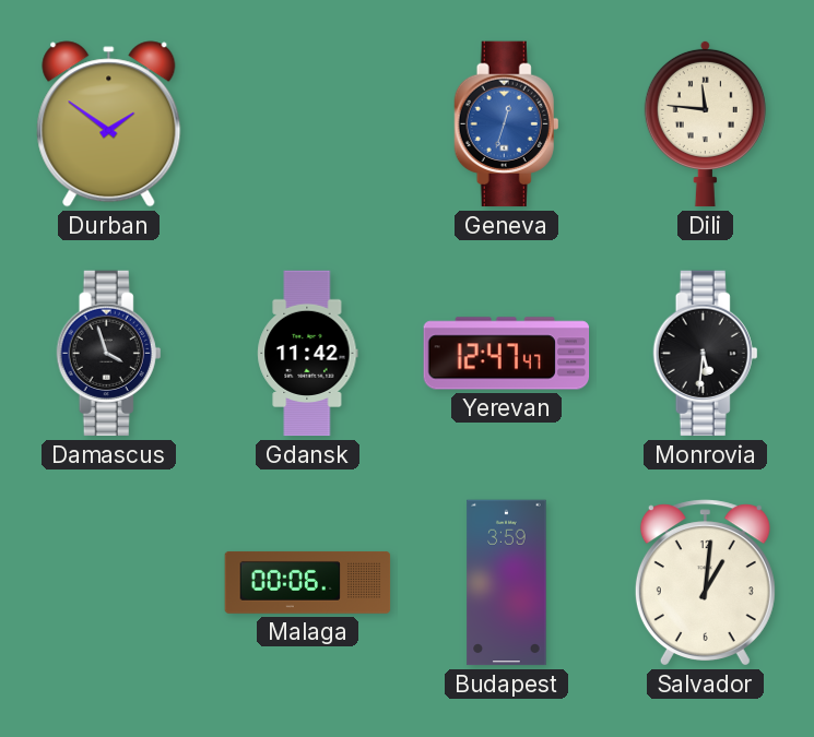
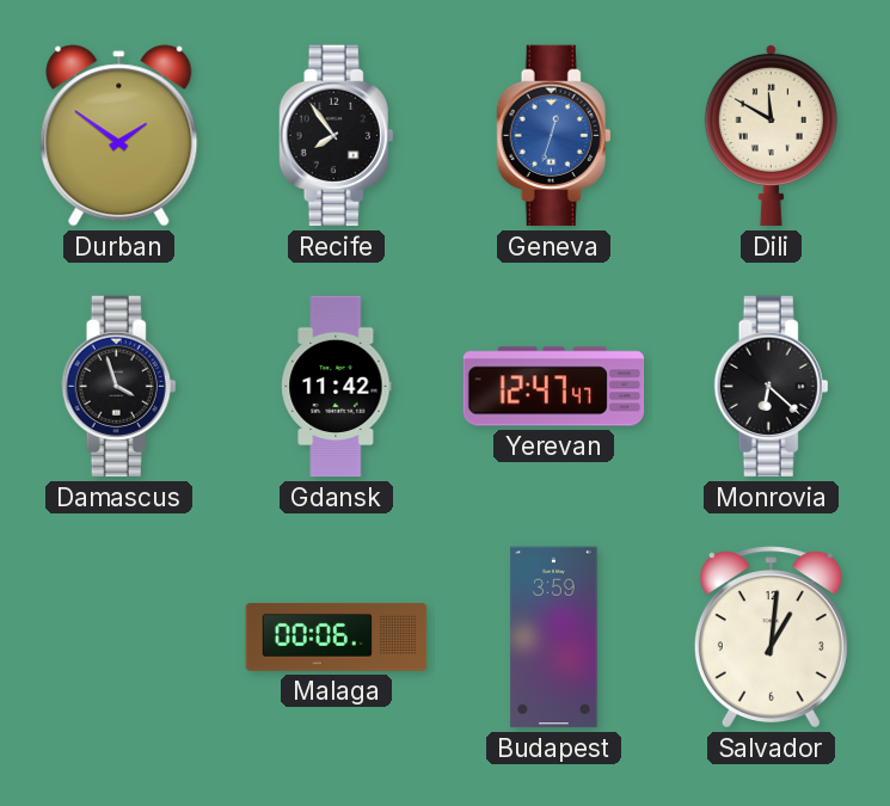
Recife: none -> 7:54
Dili: 11:46 -> 11:50
Monrovia: 5:31 -> 6:22
